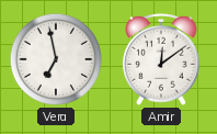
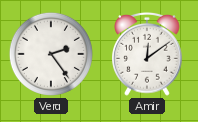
Vera: 6:58 -> 2:24
